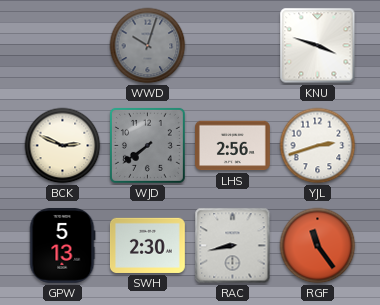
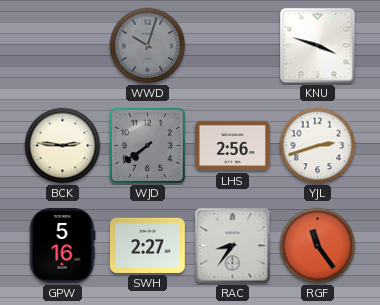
BCK: 2:49 -> 2:46
GPW: 5:13 -> 5:16
SWH: 2:30 -> 2:27
RAC: 8:43 -> 8:36
